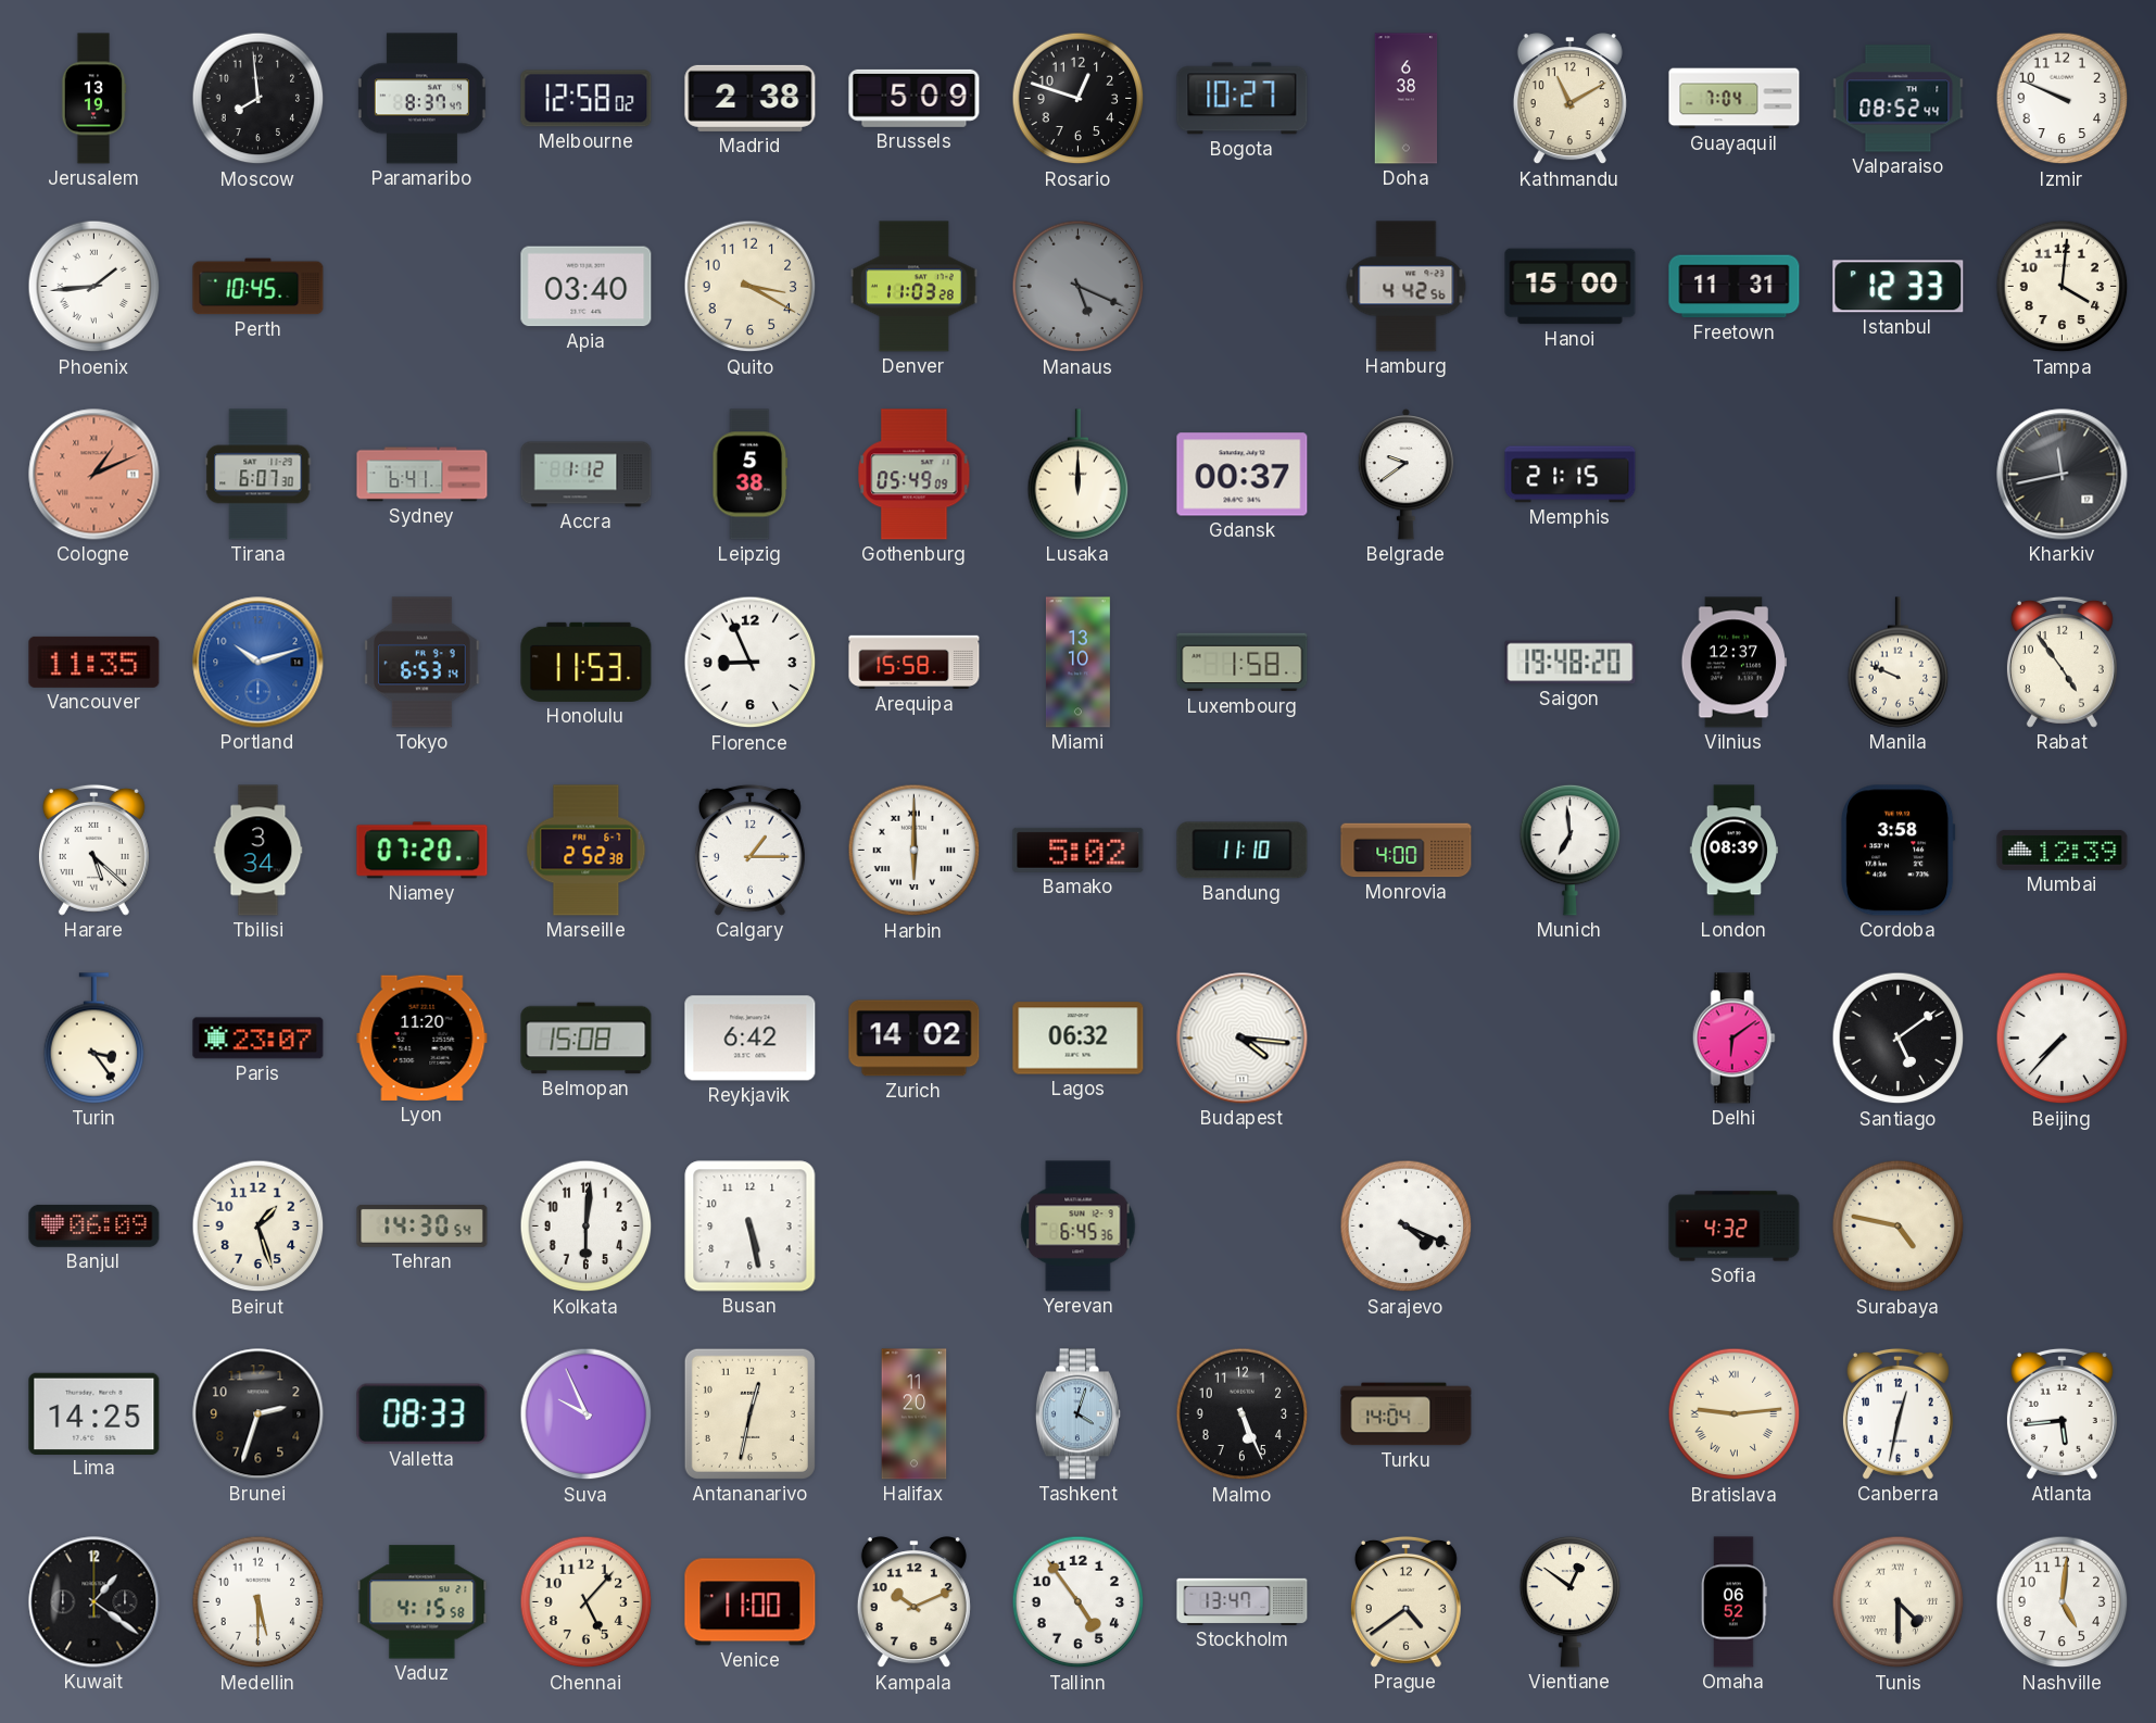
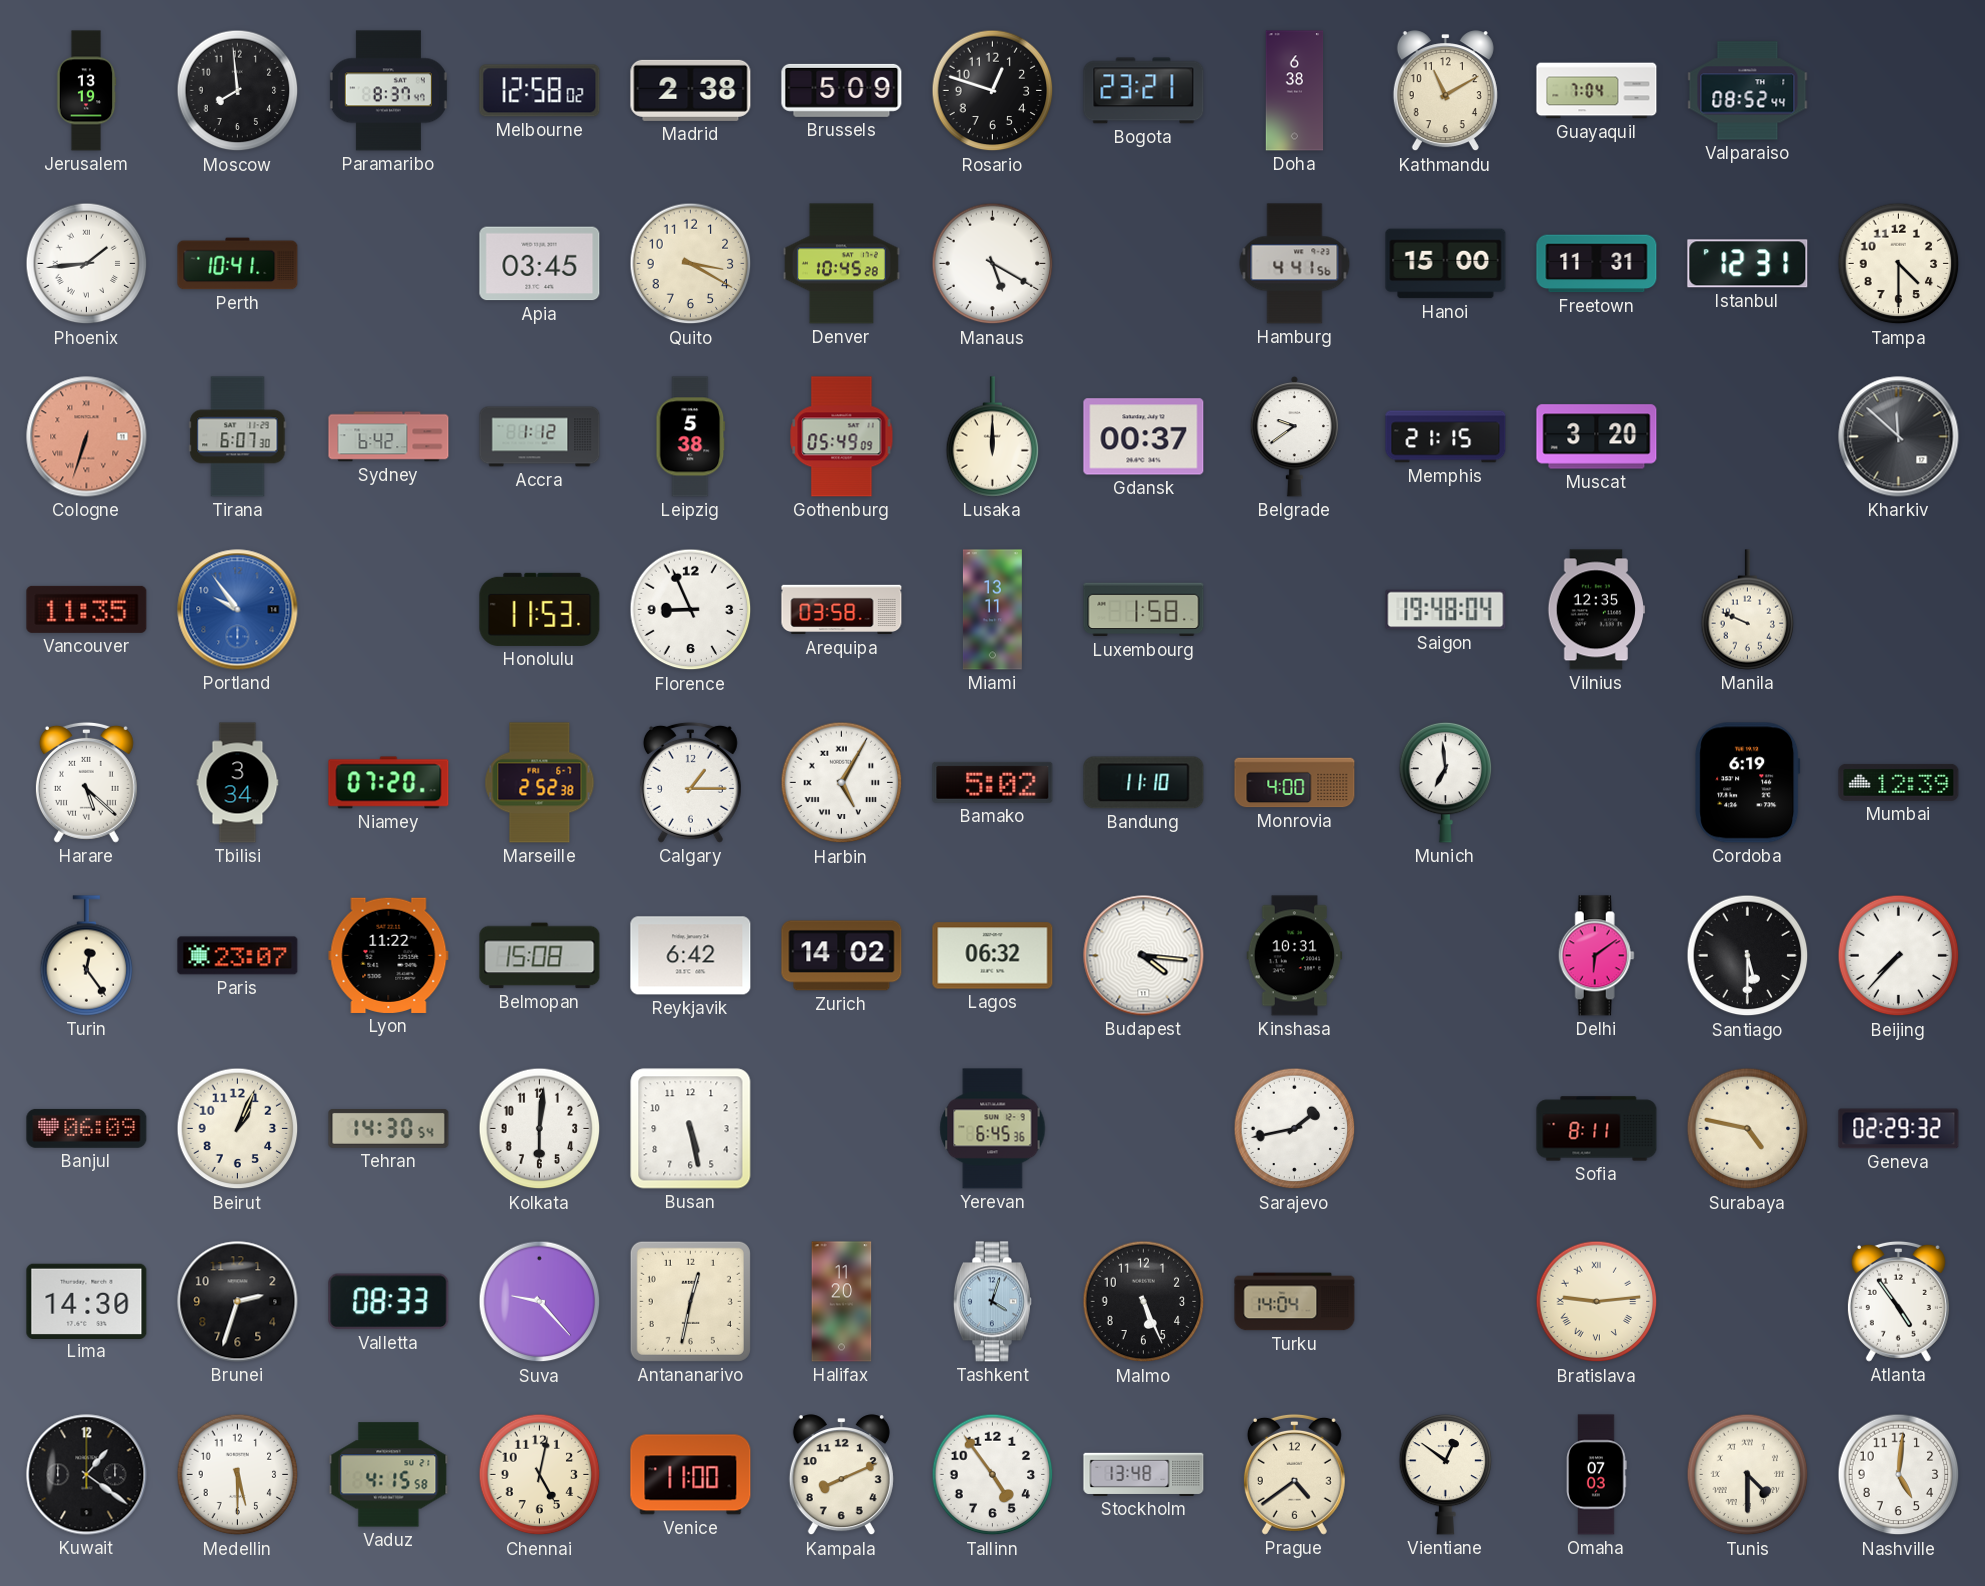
Bogota: 10:27 -> 23:21
Izmir: 9:49 -> none
Perth: 10:45 -> 10:41
Apia: 03:40 -> 03:45
Denver: 11:03 -> 10:45
Manaus: 5:19 -> 5:20
Manaus dial: grey -> white
Hamburg: 4:42 -> 4:41
Istanbul: 12:33 -> 12:31
Tampa: 4:01 -> 4:30
Cologne: 1:11 -> 6:33
Sydney: 6:41 -> 6:42
Muscat: none -> 3:20
Kharkiv: 11:43 -> 11:52
Portland: 10:12 -> 9:54
Tokyo: 6:53 -> none
Arequipa: 15:58 -> 03:58
Miami: 13:10 -> 13:11
Saigon: 19:48:20 -> 19:48:04
Vilnius: 12:37 -> 12:35
Rabat: 4:54 -> none
Harbin: 6:00 -> 5:05
London: 08:39 -> none
Cordoba: 3:58 -> 6:19
Turin: 3:24 -> 12:24
Lyon: 11:20 -> 11:22
Kinshasa: none -> 10:31
Santiago: 5:09 -> 5:30
Beirut: 1:27 -> 1:04
Sarajevo: 4:19 -> 1:43
Sofia: 4:32 -> 8:11
Geneva: none -> 02:29
Lima: 14:25 -> 14:30
Suva: 9:56 -> 9:23
Canberra: 12:32 -> none
Atlanta: 5:44 -> 4:54
Chennai: 5:07 -> 5:02
Kampala: 10:11 -> 8:11
Stockholm: 13:47 -> 13:48
Omaha: 06:52 -> 07:03
